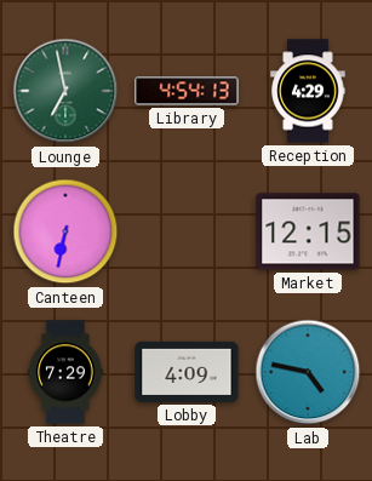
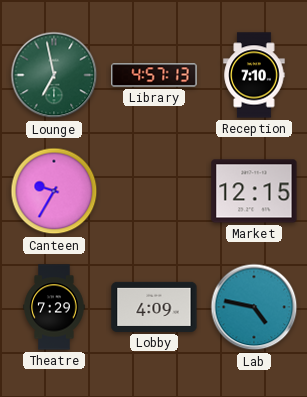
Library: 4:54 -> 4:57
Reception: 4:29 -> 7:10
Canteen: 6:32 -> 9:35
